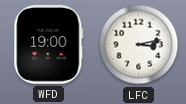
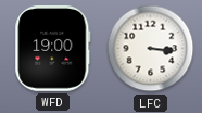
LFC: 3:13 -> 3:16
